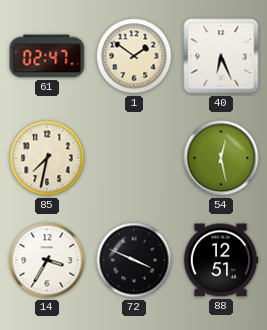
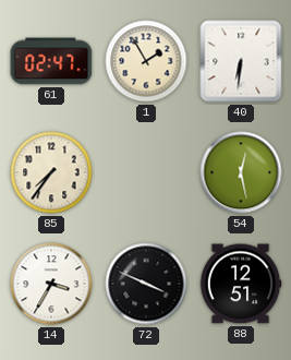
1: 1:51 -> 1:55
40: 6:26 -> 6:31
85: 7:32 -> 7:36
